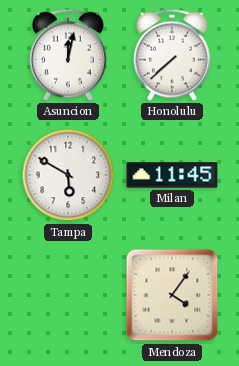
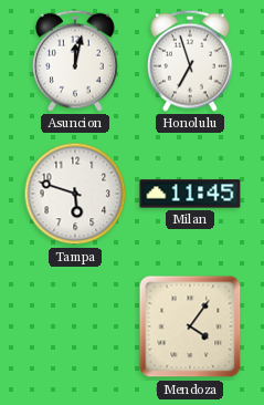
Honolulu: 7:38 -> 6:57
Tampa: 5:50 -> 5:48
